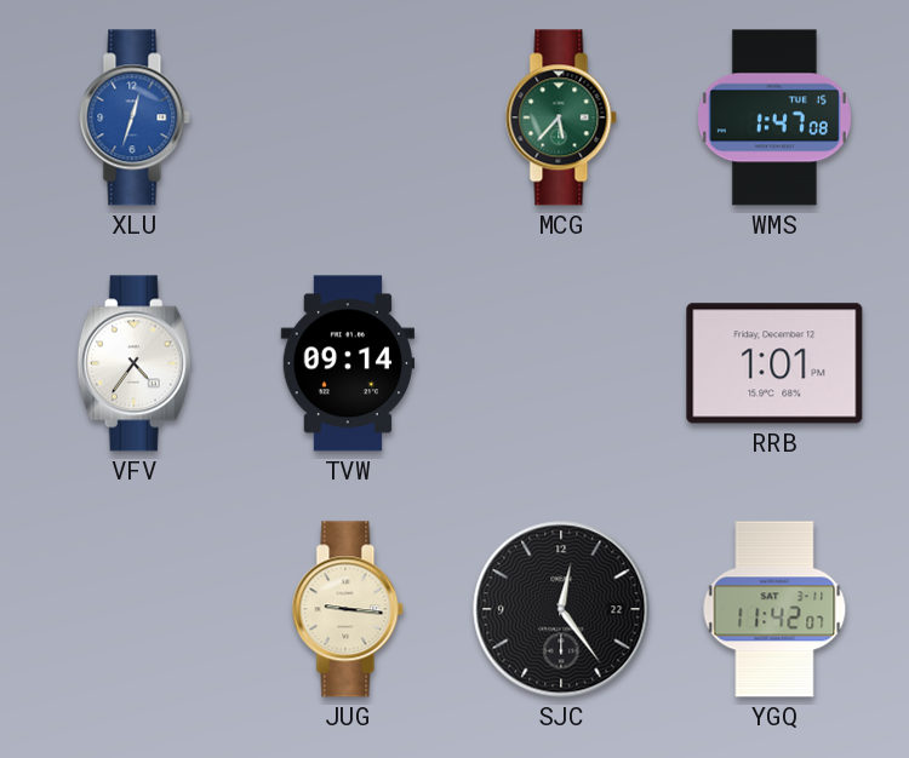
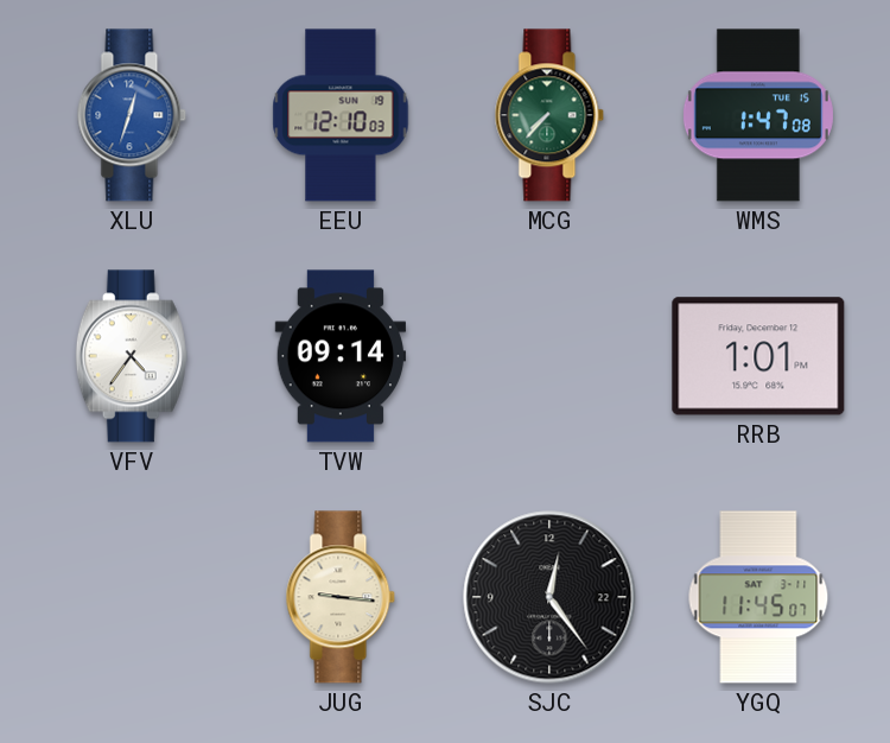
EEU: none -> 12:10
MCG: 5:37 -> 7:37
YGQ: 11:42 -> 11:45
